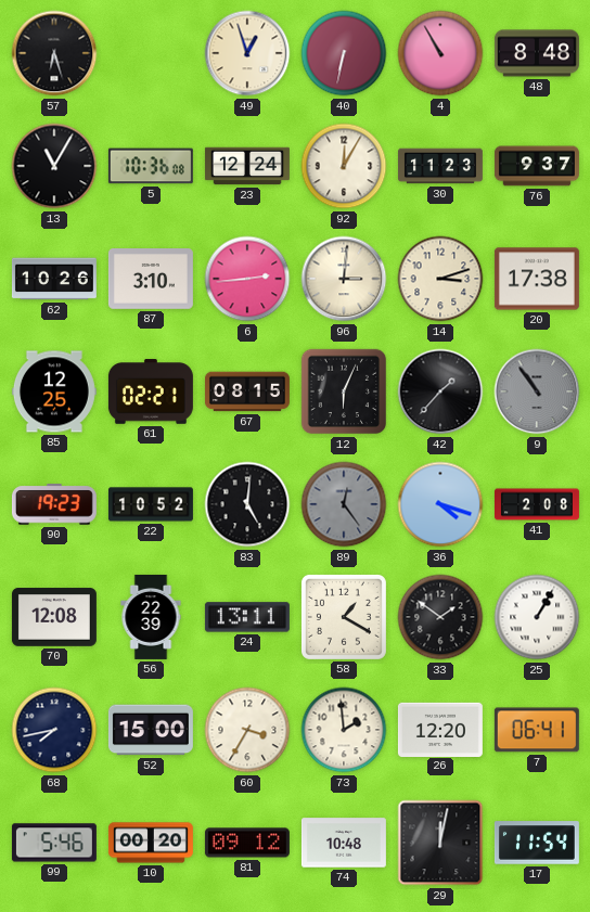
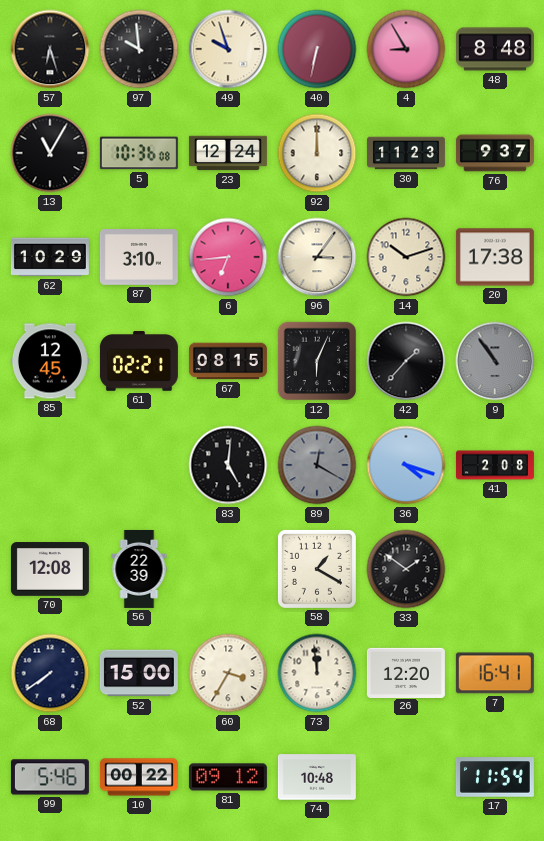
97: none -> 9:59
49: 12:57 -> 9:57
4: 10:55 -> 8:55
92: 12:05 -> 12:00
62: 10:26 -> 10:29
6: 2:44 -> 6:44
96: 3:01 -> 3:06
14: 3:12 -> 10:12
85: 12:25 -> 12:45
90: 19:23 -> none
22: 10:52 -> none
89: 12:24 -> 12:20
24: 13:11 -> none
25: 1:05 -> none
68: 7:43 -> 7:39
73: 1:59 -> 11:59
7: 06:41 -> 16:41
10: 00:20 -> 00:22
29: 12:02 -> none
